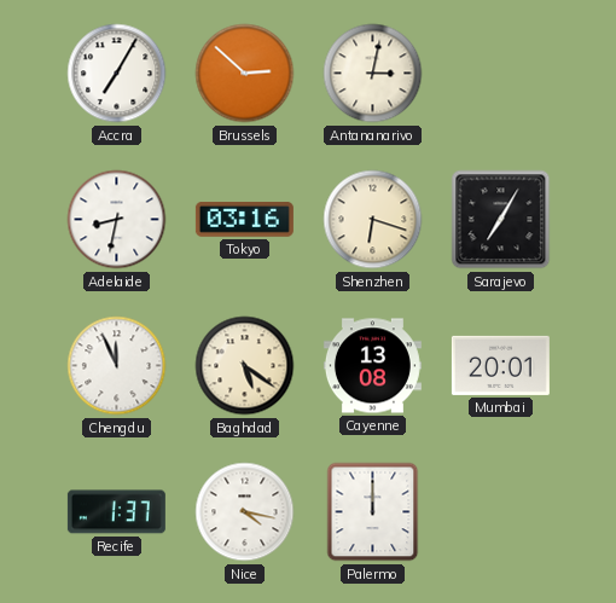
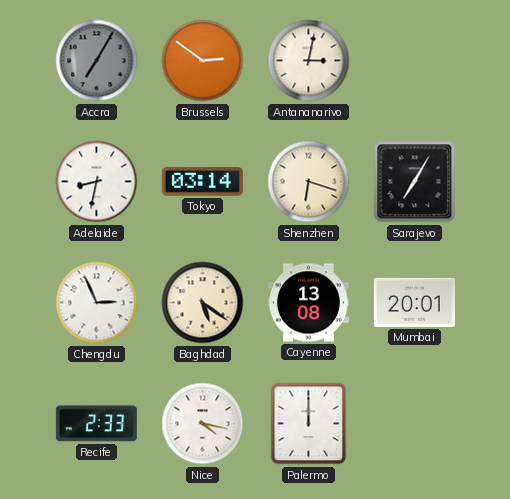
Accra dial: white -> grey
Brussels: 2:52 -> 2:51
Tokyo: 03:16 -> 03:14
Chengdu: 11:56 -> 2:56
Recife: 1:37 -> 2:33
